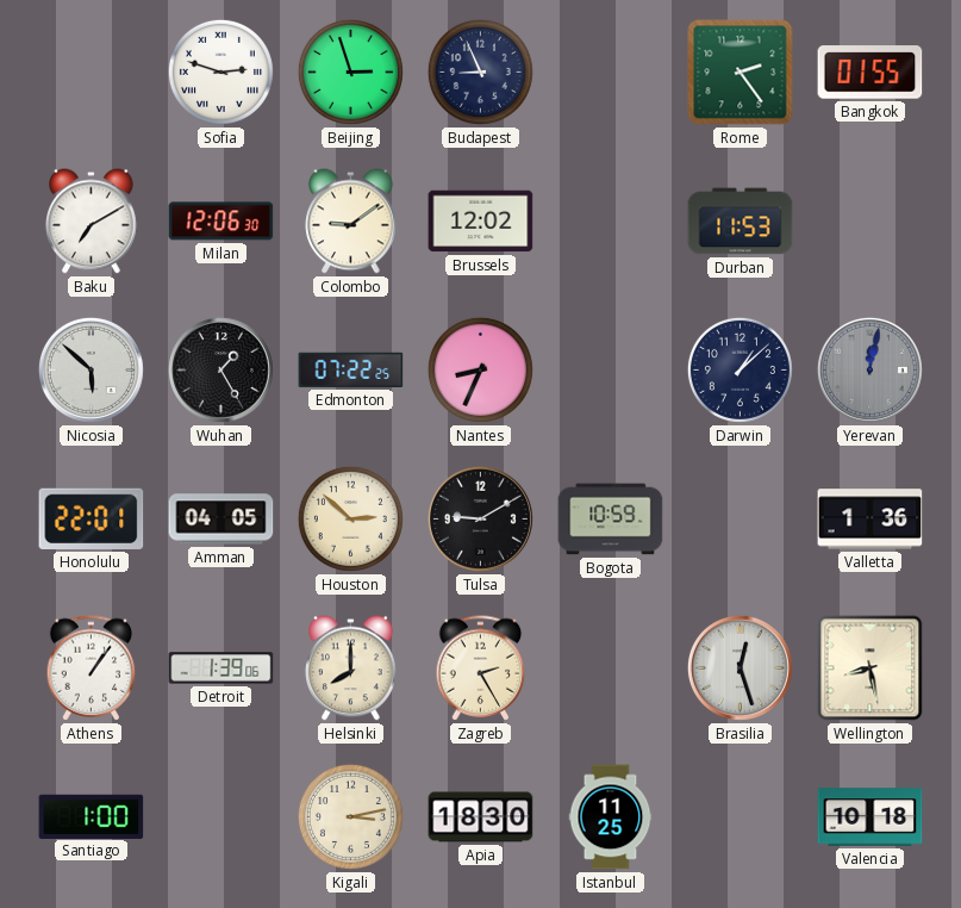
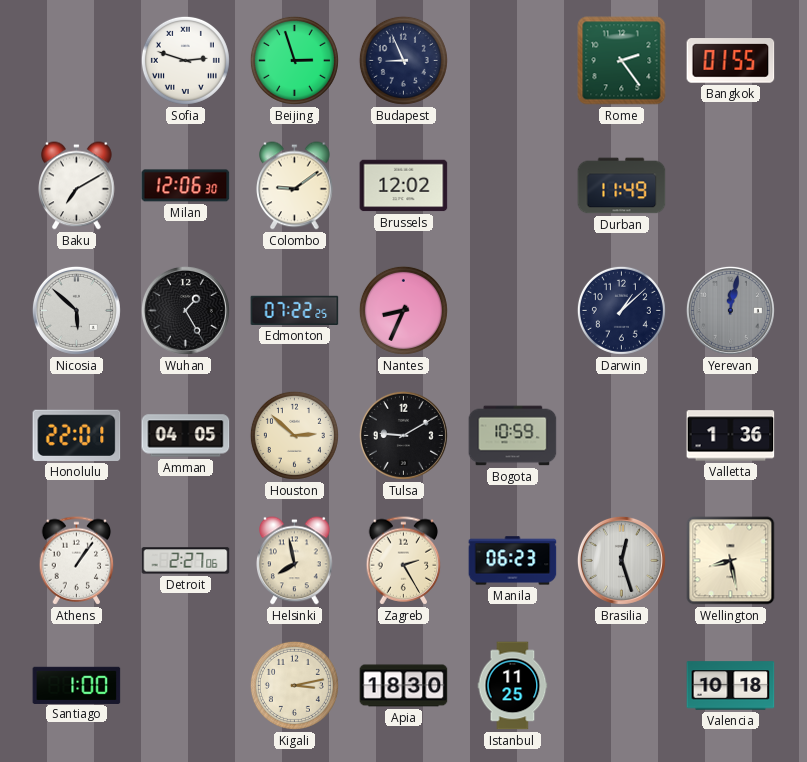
Durban: 11:53 -> 11:49
Detroit: 1:39 -> 2:27
Helsinki: 8:00 -> 7:58
Manila: none -> 06:23
